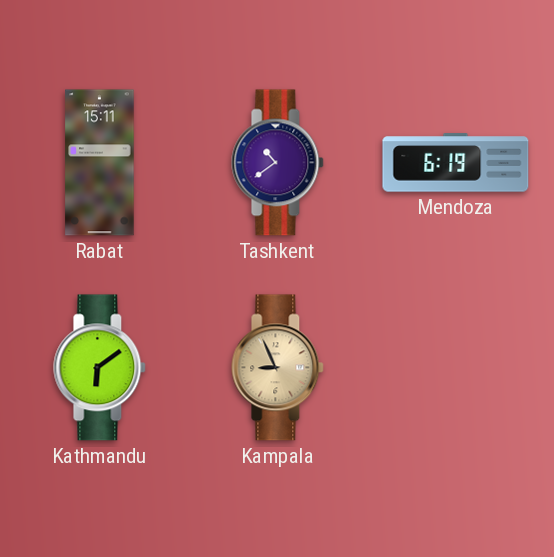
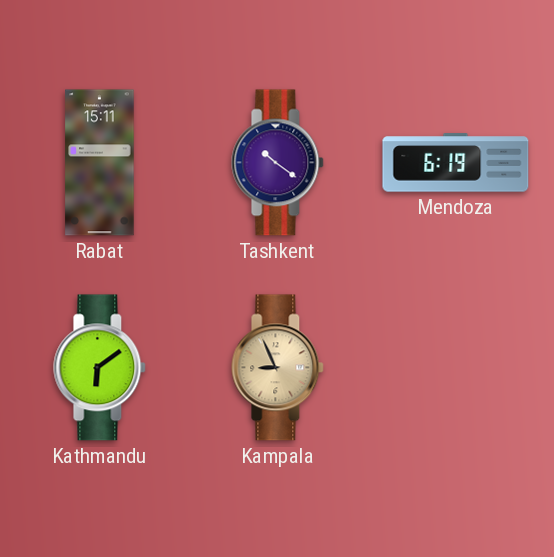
Tashkent: 10:39 -> 10:21
